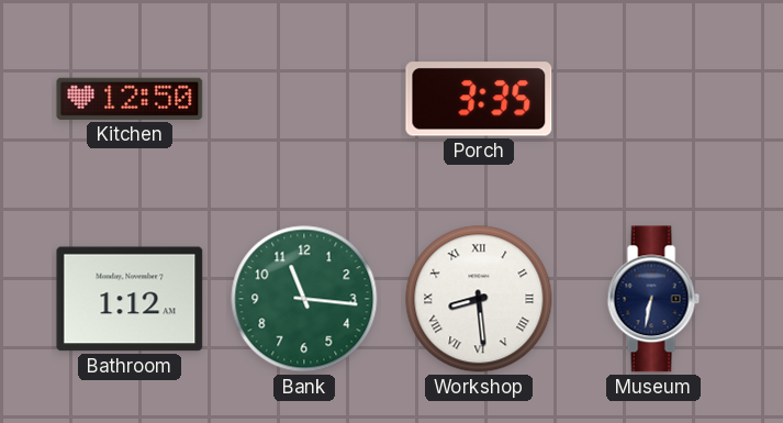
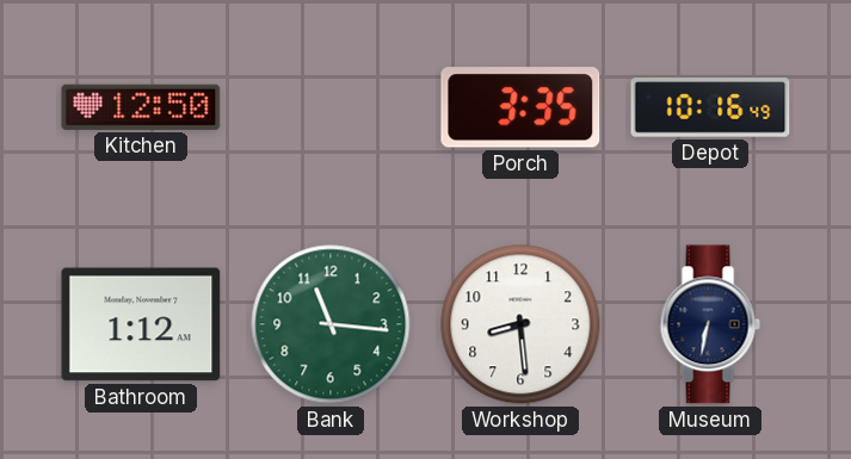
Depot: none -> 10:16
Workshop numerals: Roman -> Arabic
